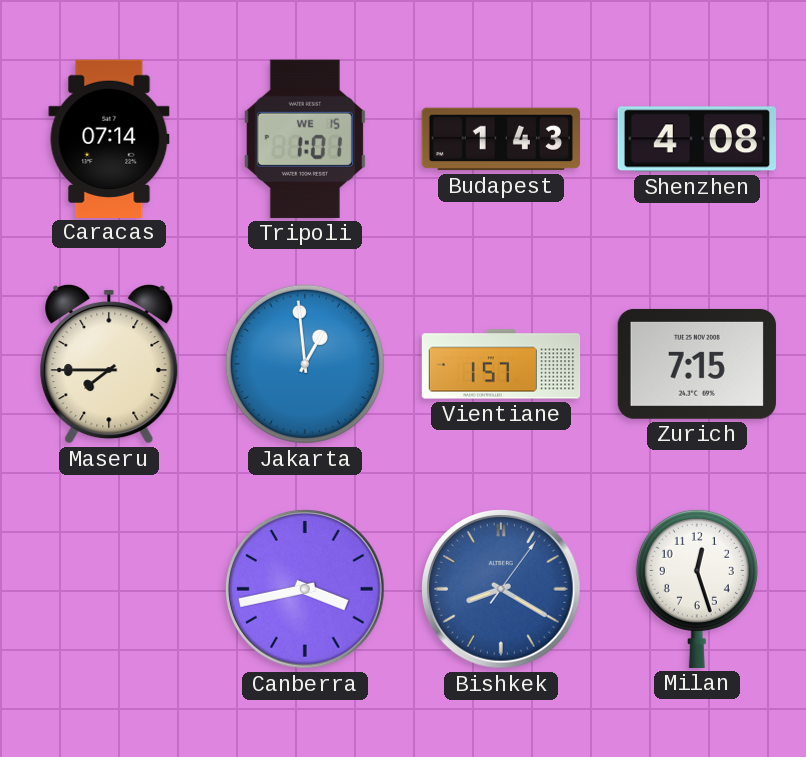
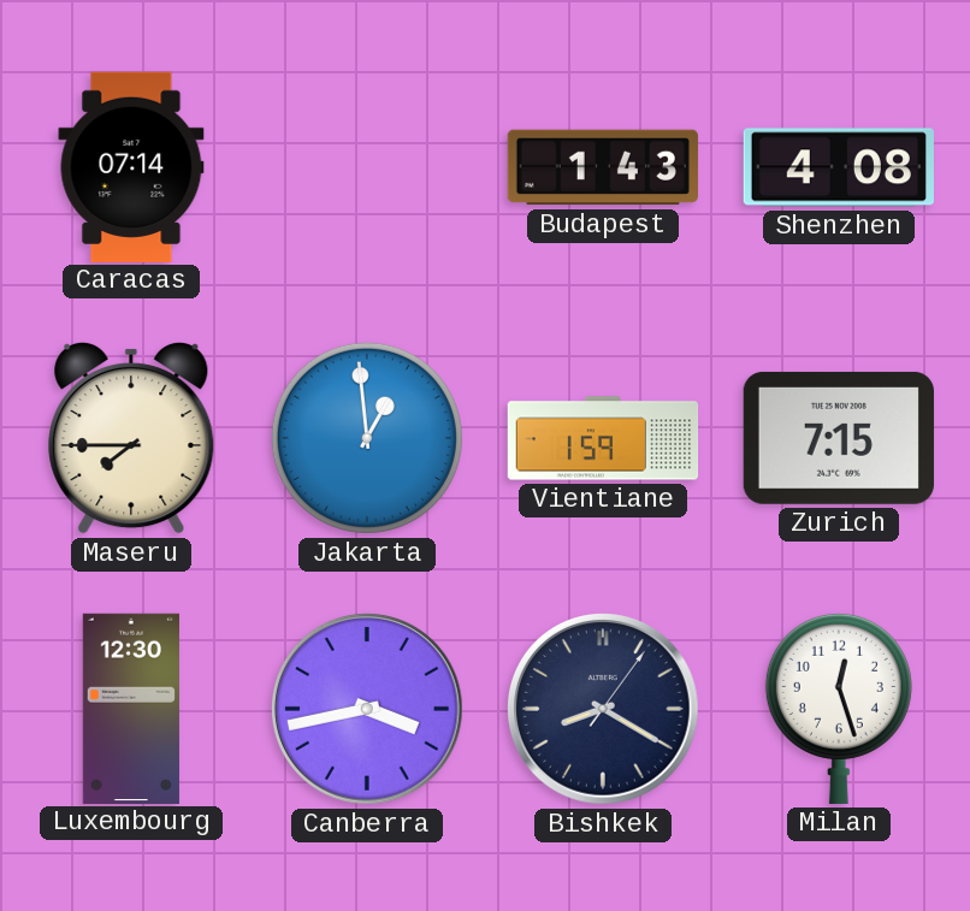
Tripoli: 1:01 -> none
Vientiane: 1:57 -> 1:59
Luxembourg: none -> 12:30
Bishkek dial: blue -> navy
